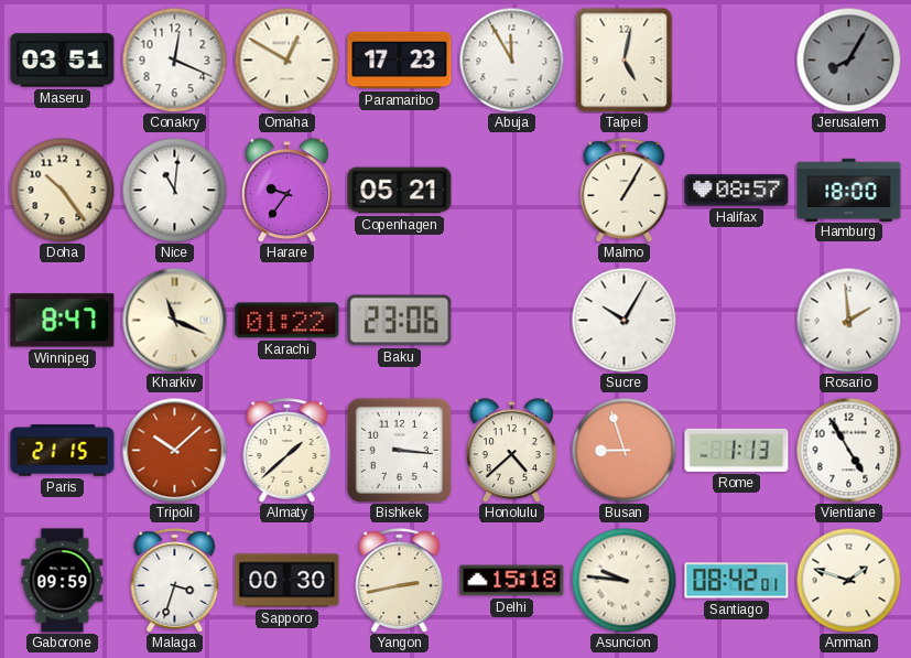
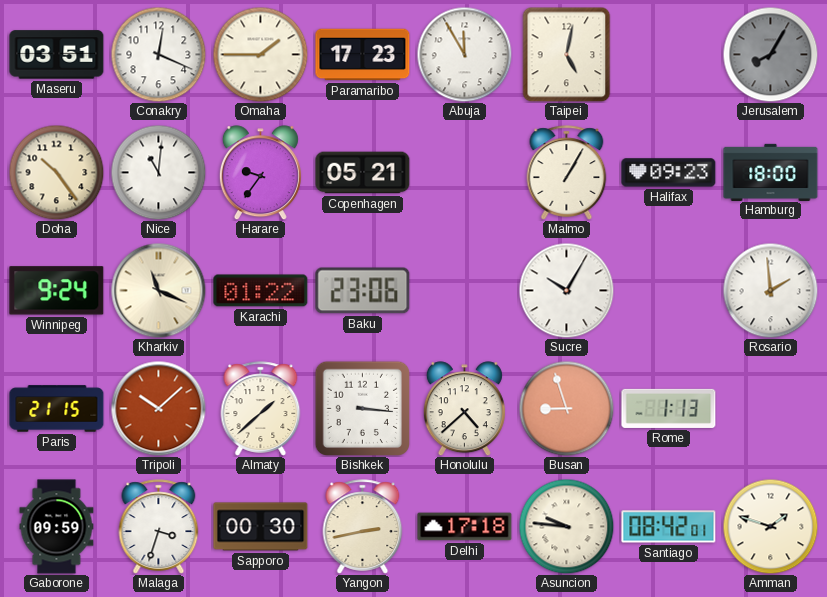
Omaha: 12:50 -> 1:45
Halifax: 08:57 -> 09:23
Winnipeg: 8:47 -> 9:24
Vientiane: 4:55 -> none
Delhi: 15:18 -> 17:18
